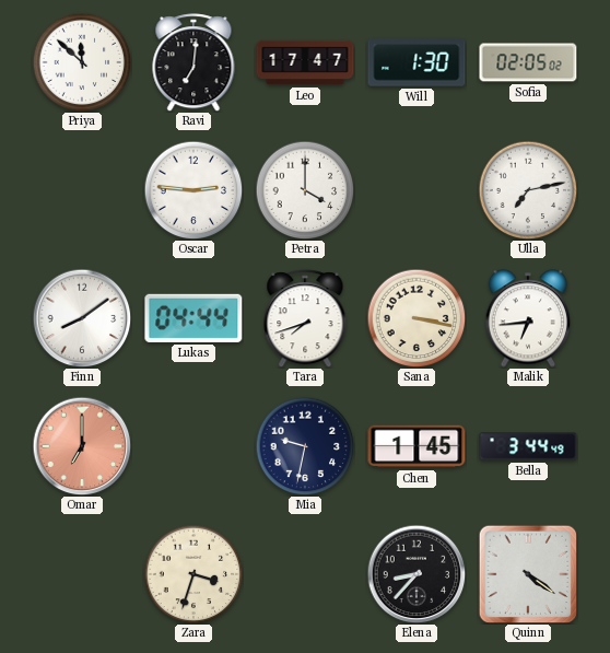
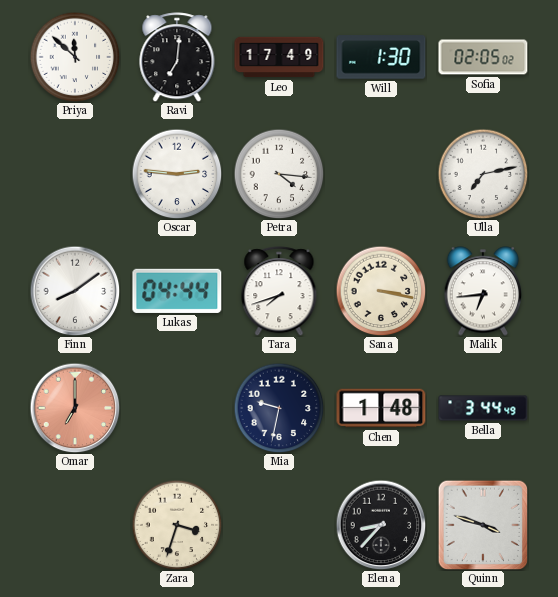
Leo: 17:47 -> 17:49
Petra: 4:00 -> 4:16
Chen: 1:45 -> 1:48
Quinn: 4:21 -> 3:48
